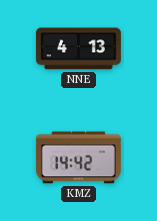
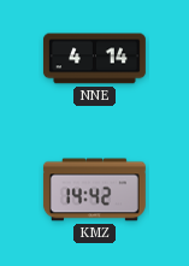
NNE: 4:13 -> 4:14
